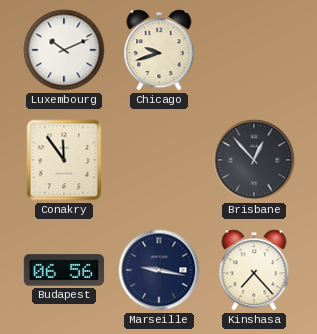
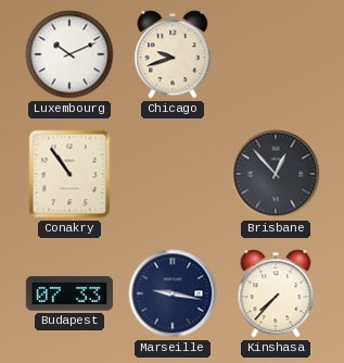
Conakry: 11:54 -> 10:54
Budapest: 06:56 -> 07:33
Kinshasa: 7:23 -> 7:37
